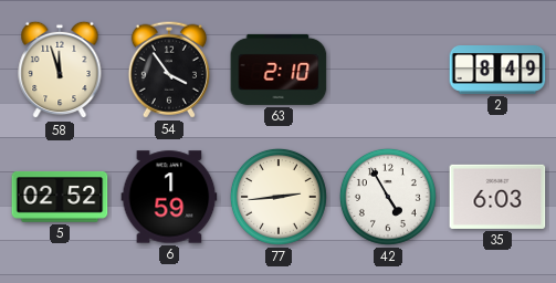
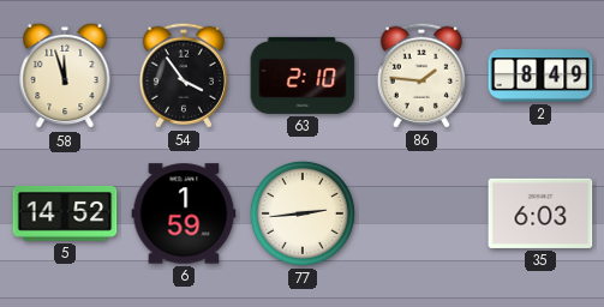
86: none -> 1:46
5: 02:52 -> 14:52
42: 4:55 -> none
